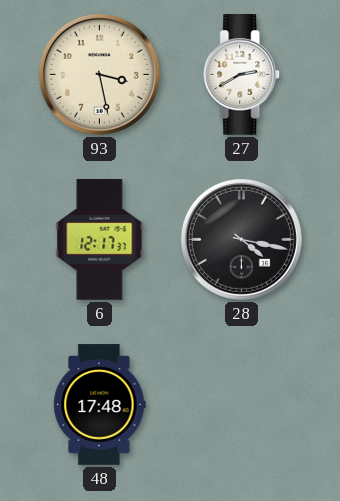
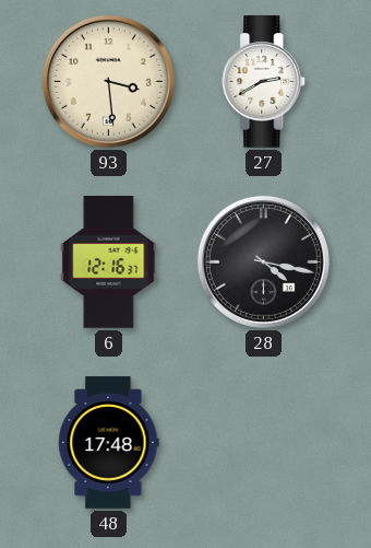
93: 3:28 -> 3:29
6: 12:17 -> 12:16
